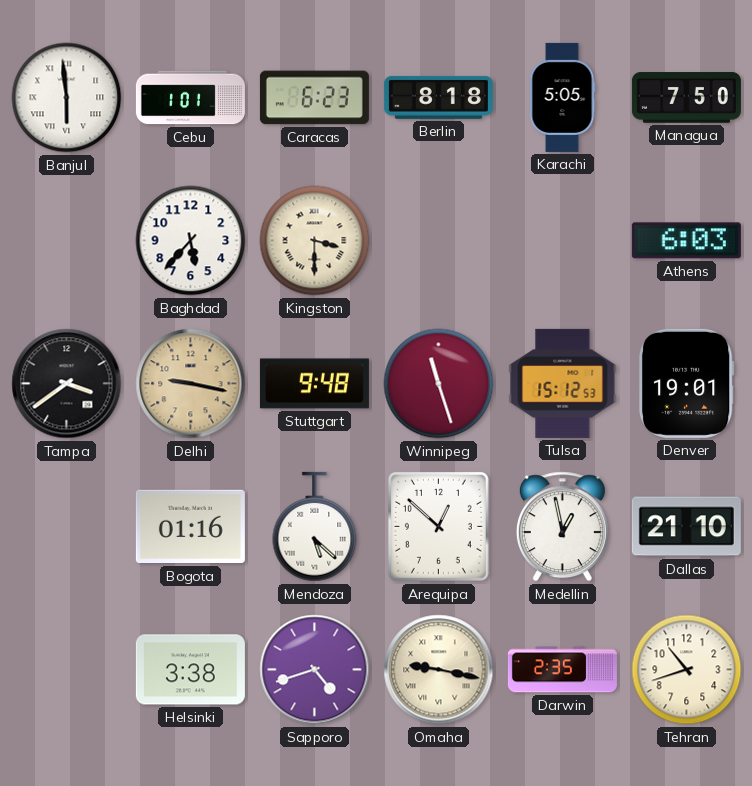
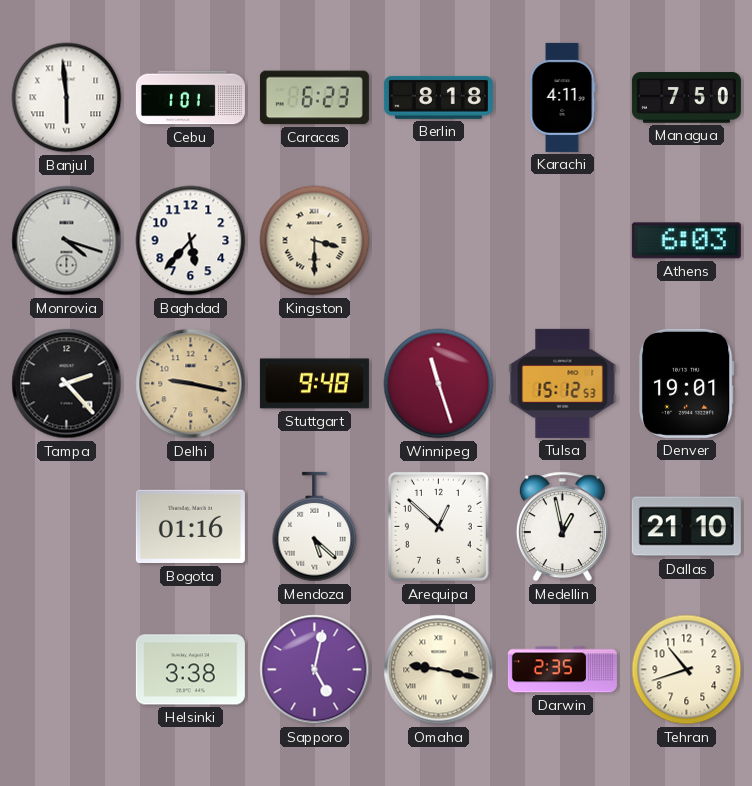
Karachi: 5:05 -> 4:11
Monrovia: none -> 4:18
Tampa: 3:39 -> 2:23
Sapporo: 4:42 -> 5:02
